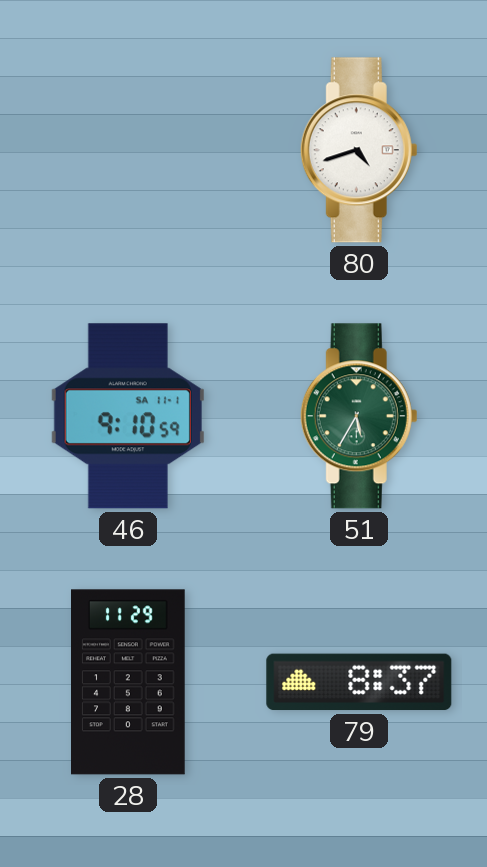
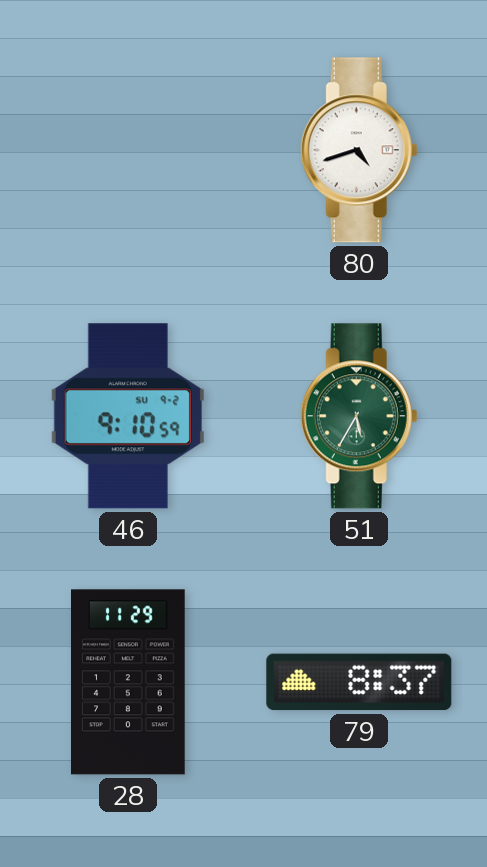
46 date: SA 11-1 -> SU 9-2
